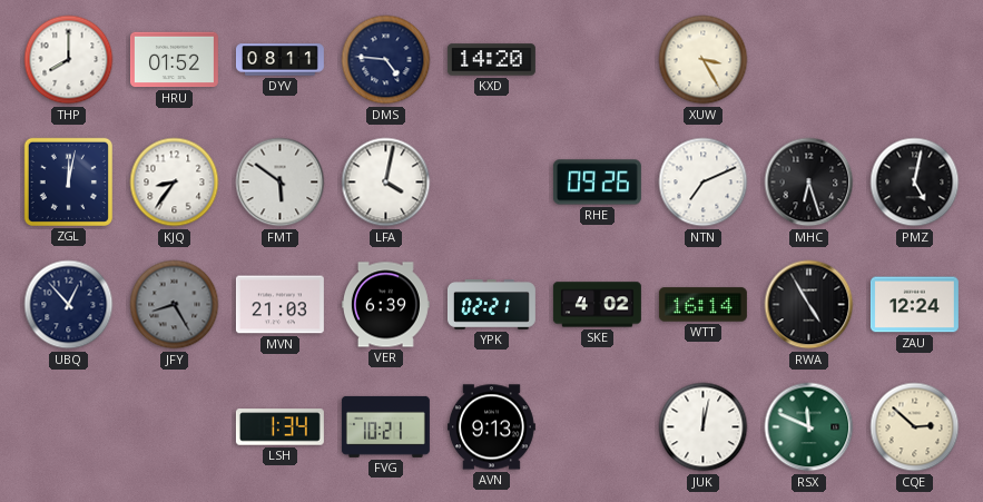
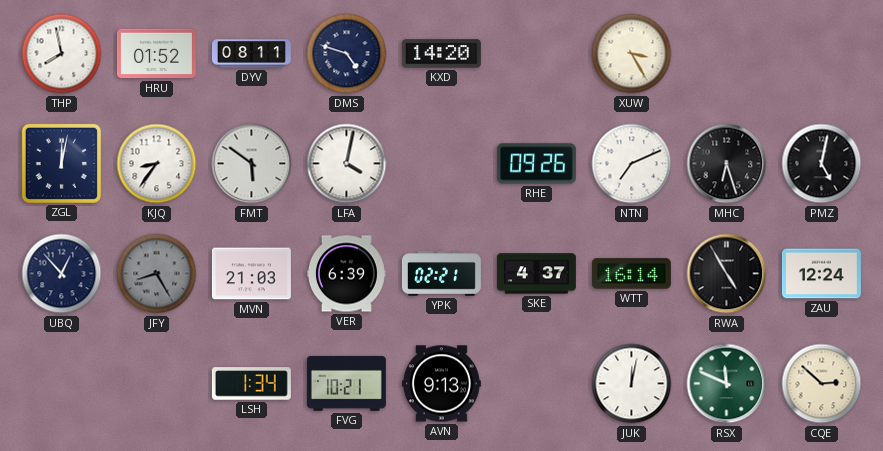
THP: 8:00 -> 7:58
DMS: 4:46 -> 4:48
SKE: 4:02 -> 4:37
